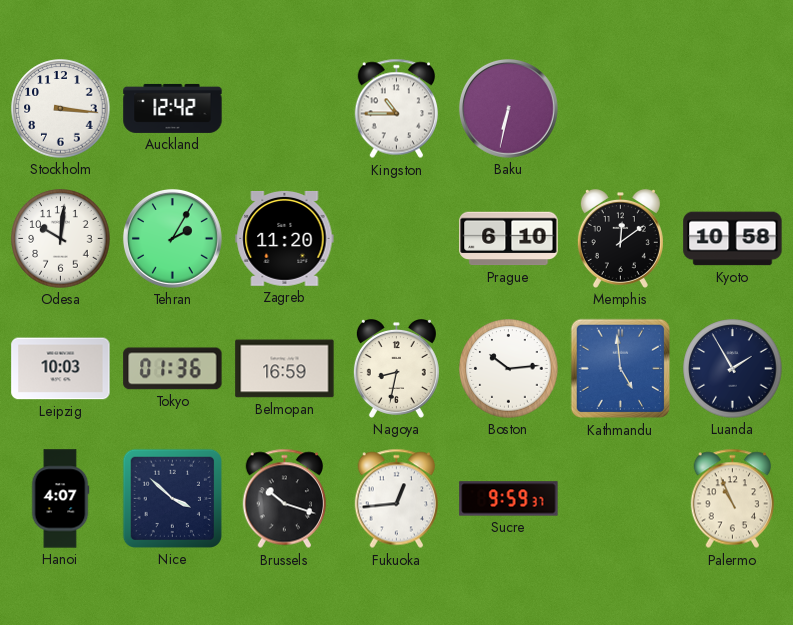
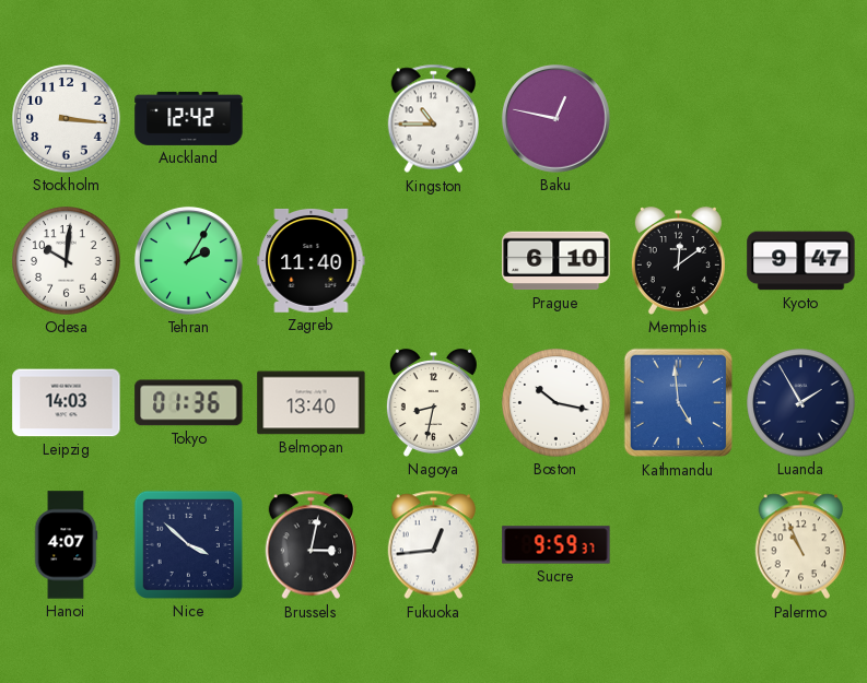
Baku: 6:32 -> 12:47
Zagreb: 11:20 -> 11:40
Kyoto: 10:58 -> 9:47
Leipzig: 10:03 -> 14:03
Belmopan: 16:59 -> 13:40
Boston: 10:14 -> 10:17
Brussels: 10:18 -> 3:02
